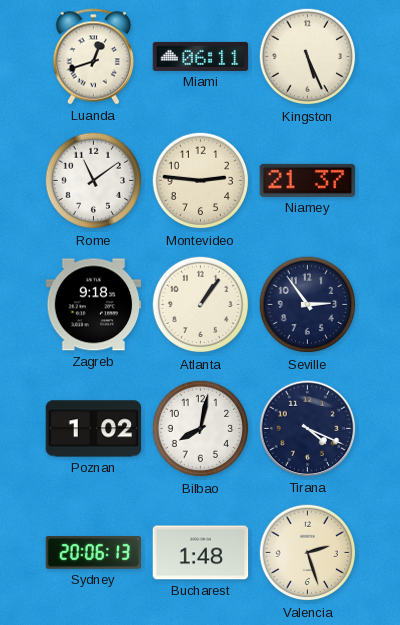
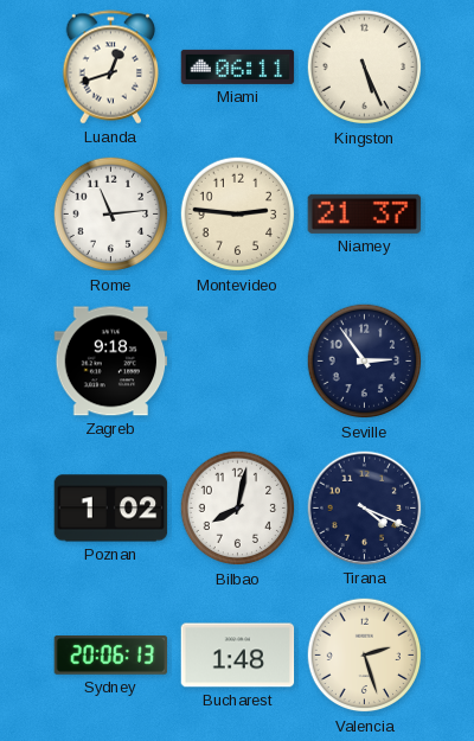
Rome: 11:09 -> 11:14
Atlanta: 1:06 -> none
